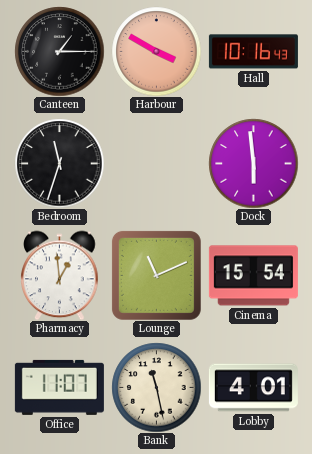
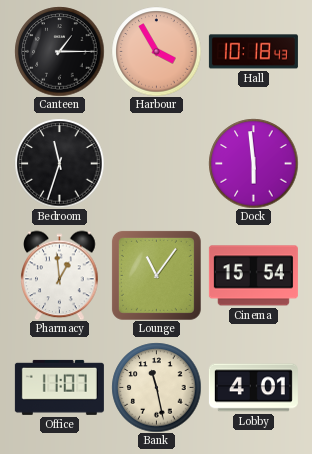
Harbour: 3:50 -> 3:55
Hall: 10:16 -> 10:18
Lounge: 11:11 -> 11:06
